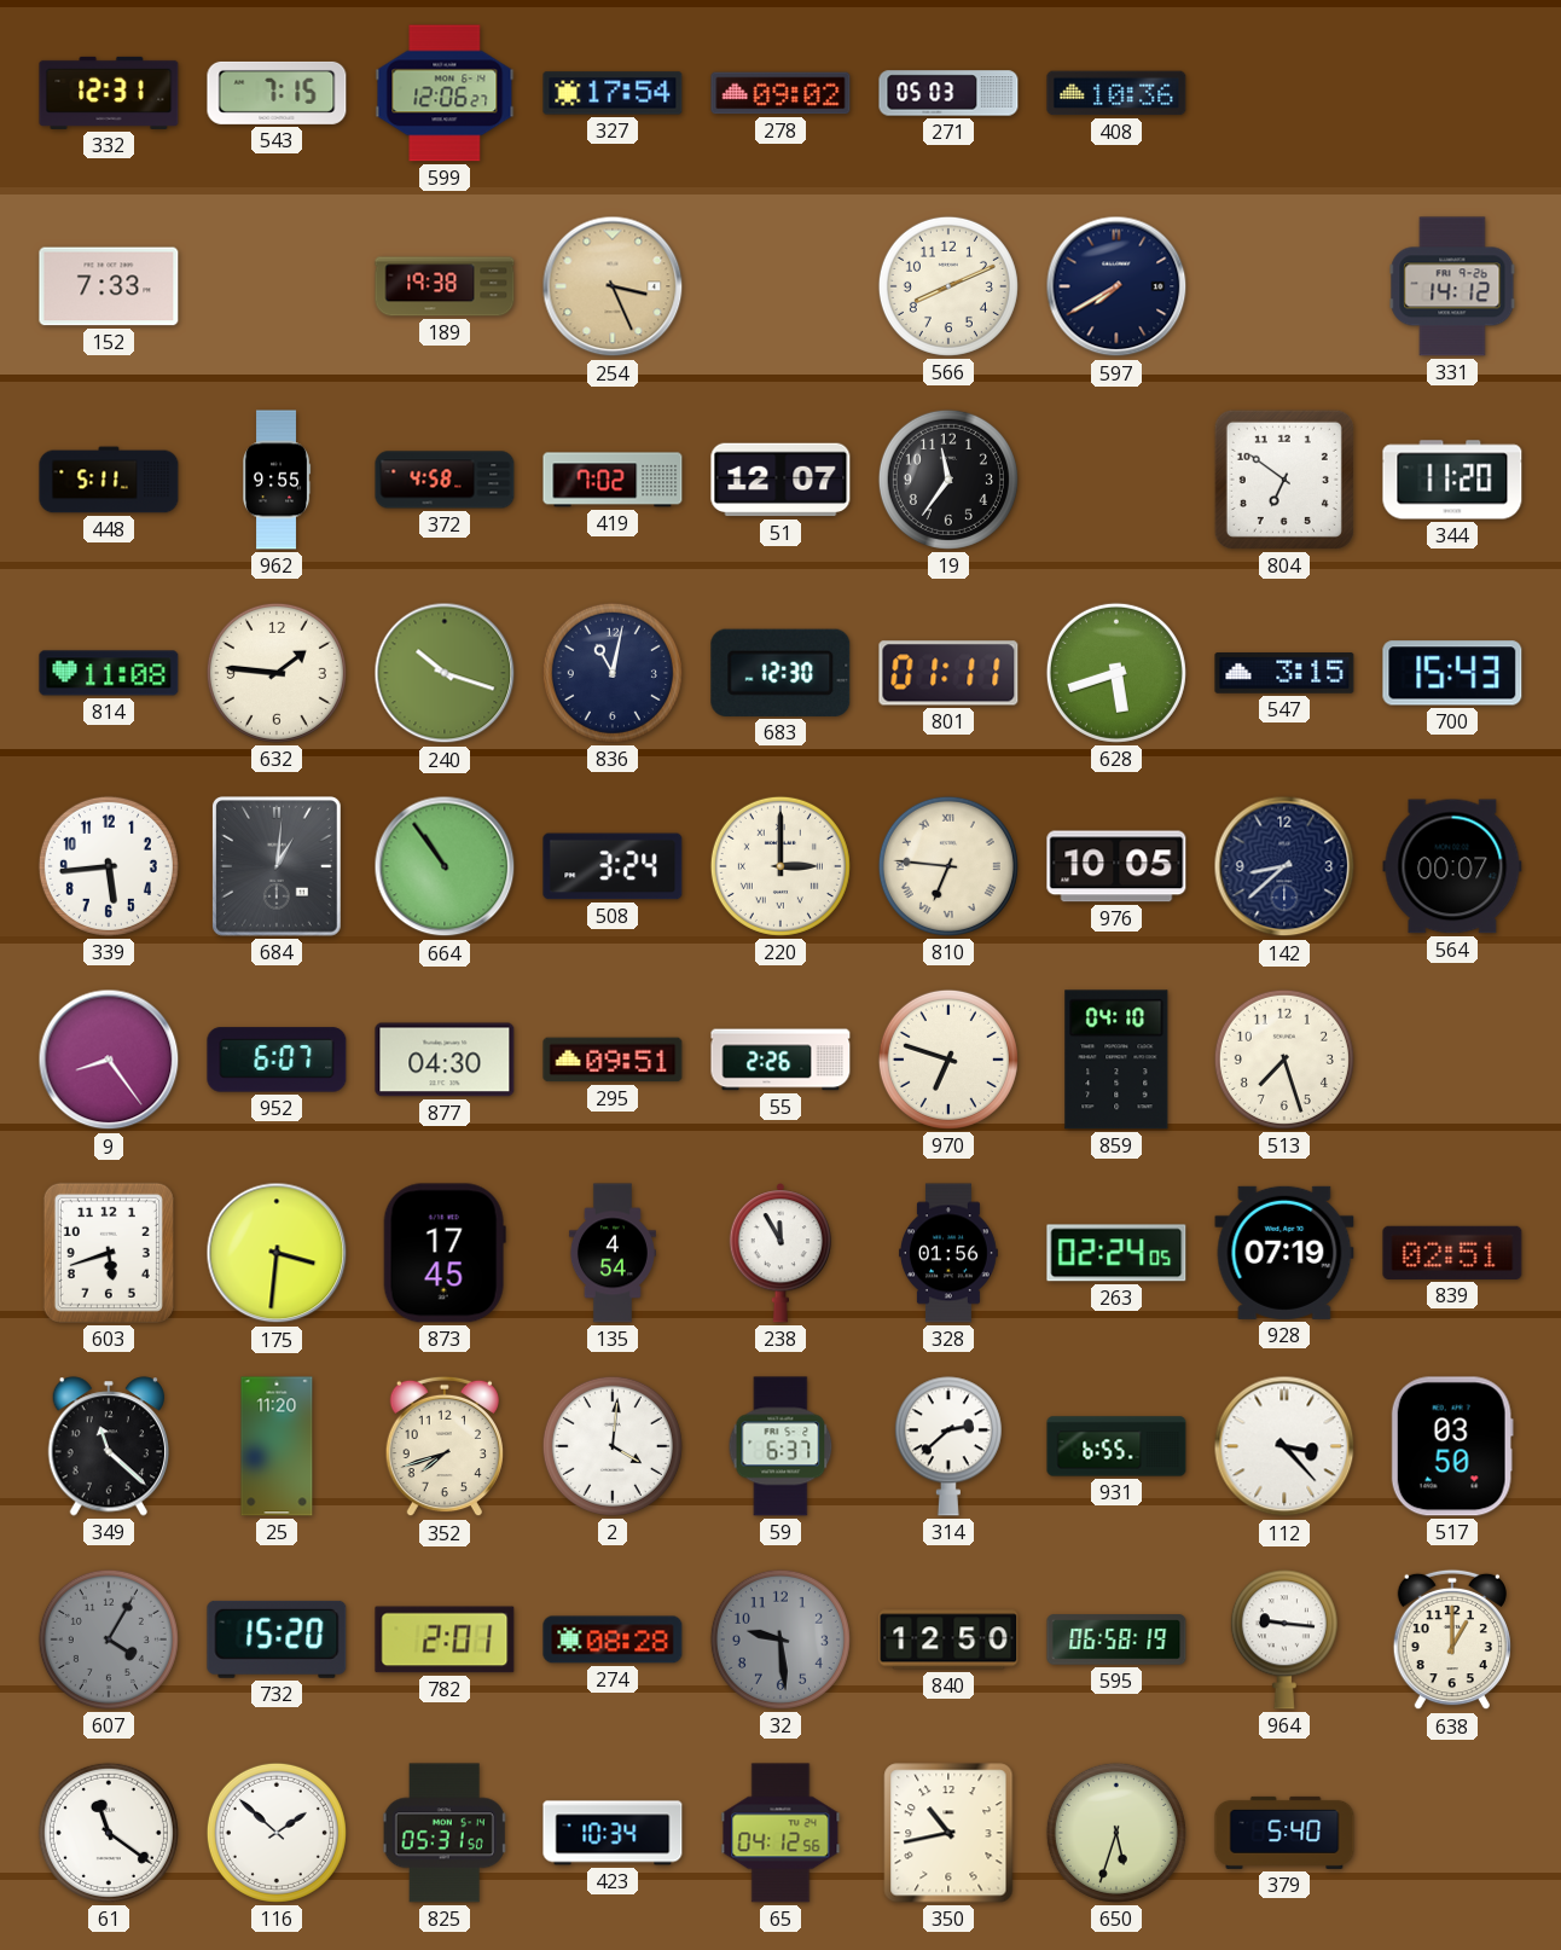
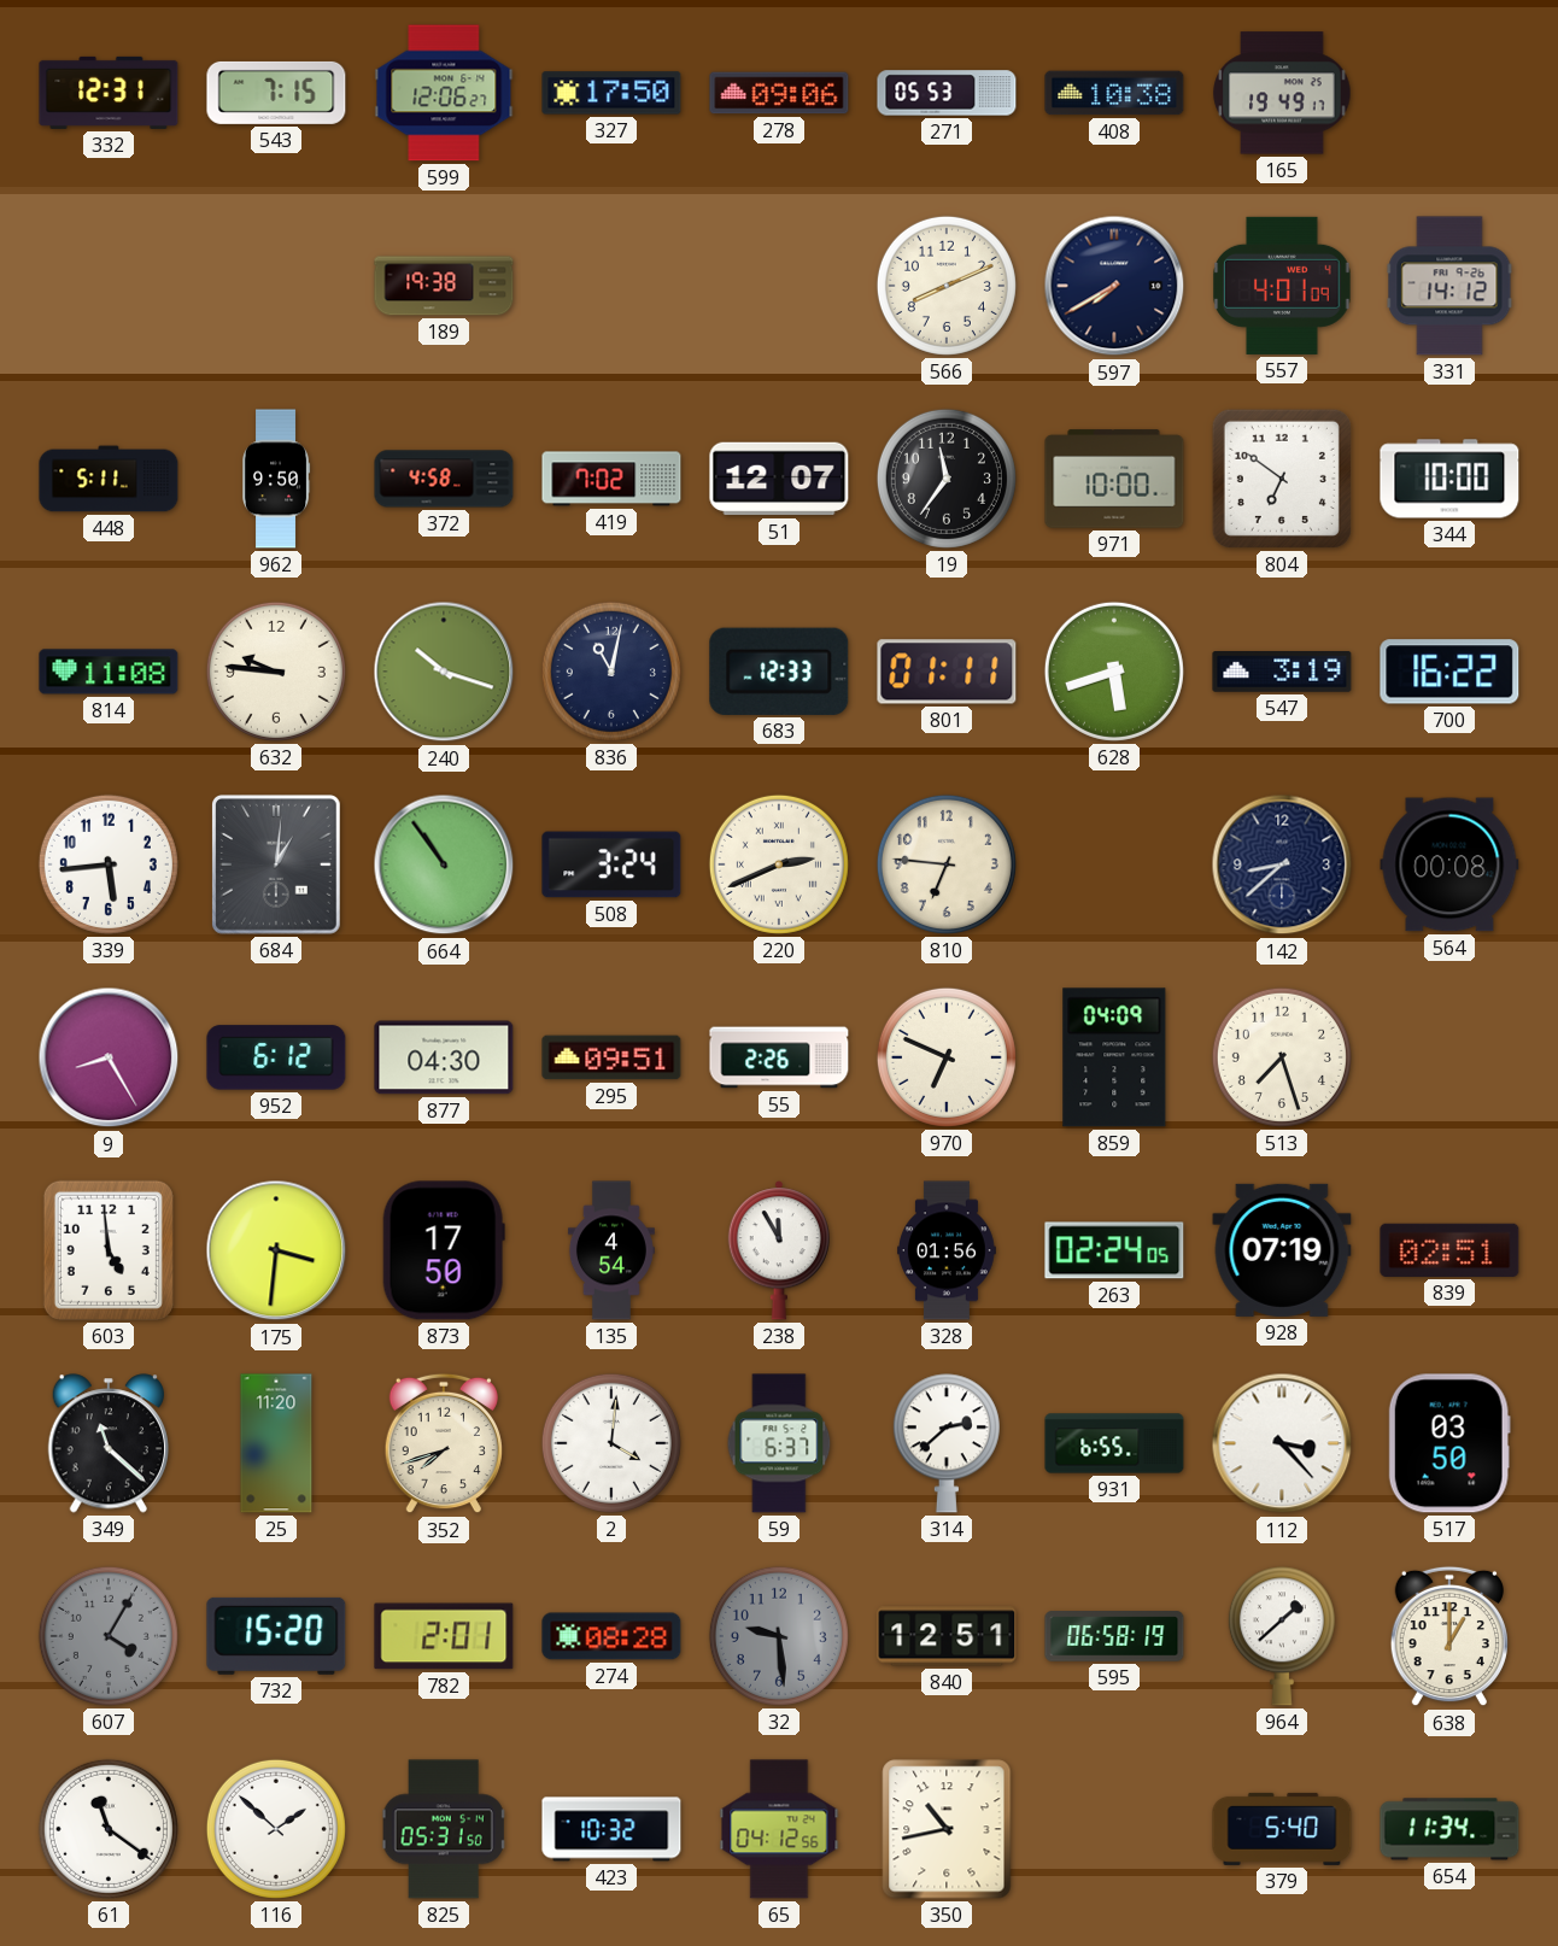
327: 17:54 -> 17:50
278: 09:02 -> 09:06
271: 05:03 -> 05:53
408: 10:36 -> 10:38
165: none -> 19:49
152: 7:33 -> none
254: 3:26 -> none
557: none -> 4:01
962: 9:55 -> 9:50
971: none -> 10:00
344: 11:20 -> 10:00
632: 1:46 -> 9:46
683: 12:30 -> 12:33
547: 3:15 -> 3:19
700: 15:43 -> 16:22
220: 3:00 -> 2:41
810 numerals: Roman -> Arabic
976: 10:05 -> none
564: 00:07 -> 00:08
9: 8:24 -> 8:25
952: 6:07 -> 6:12
970: 6:48 -> 6:49
859: 04:10 -> 04:09
603: 5:42 -> 4:59
873: 17:45 -> 17:50
840: 12:50 -> 12:51
964: 9:16 -> 1:38
423: 10:34 -> 10:32
650: 5:33 -> none
654: none -> 11:34
